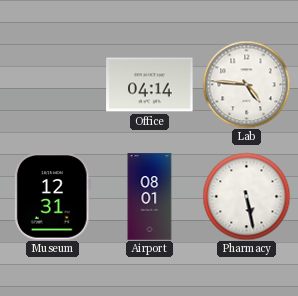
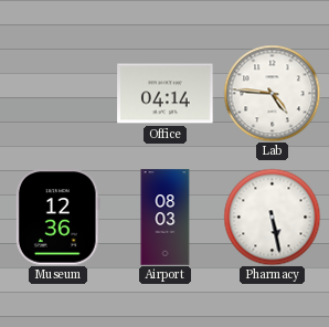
Museum: 12:31 -> 12:36
Airport: 08:01 -> 08:03
